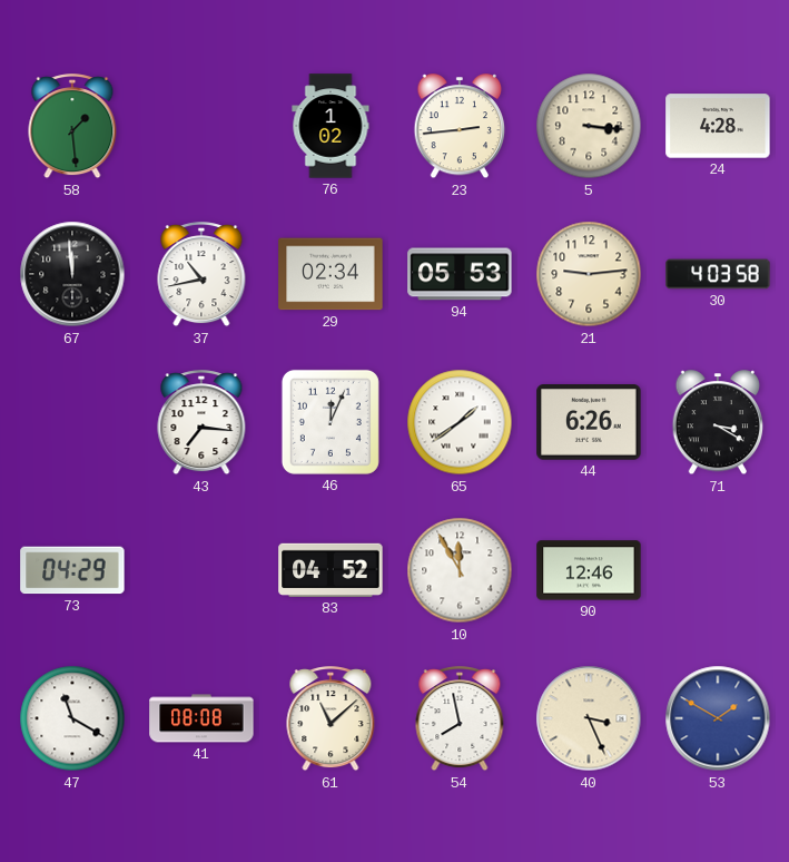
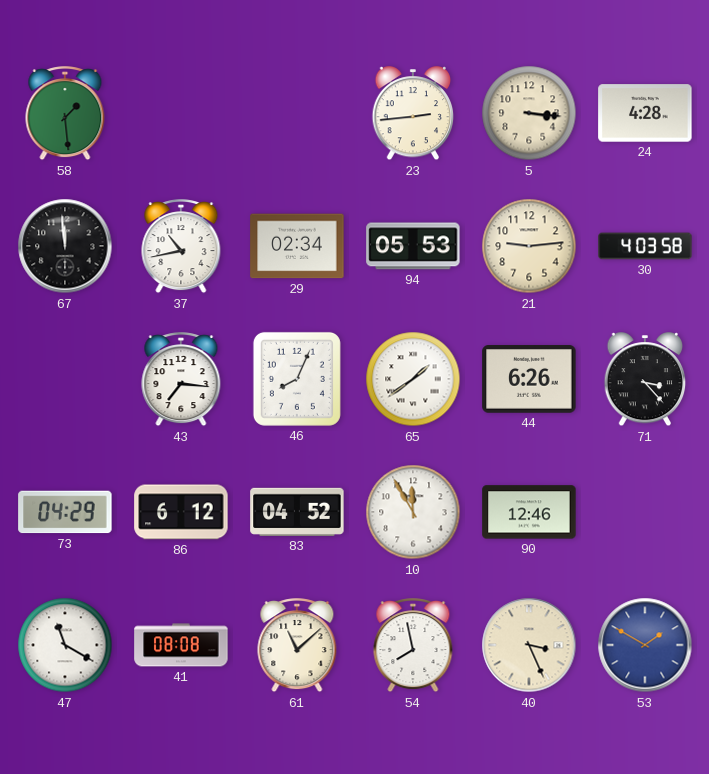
76: 1:02 -> none
46: 12:04 -> 8:04
71: 3:20 -> 3:23
86: none -> 6:12
